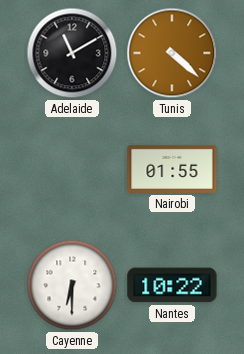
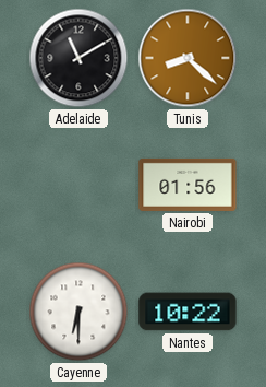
Tunis: 4:22 -> 8:22
Nairobi: 01:55 -> 01:56
